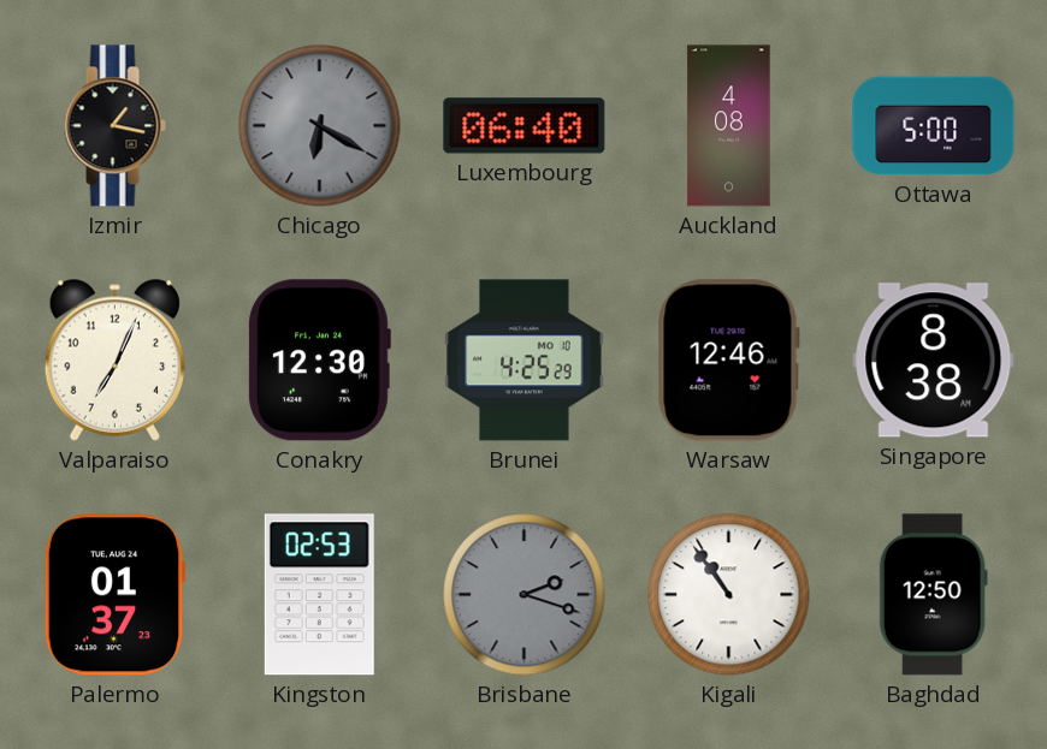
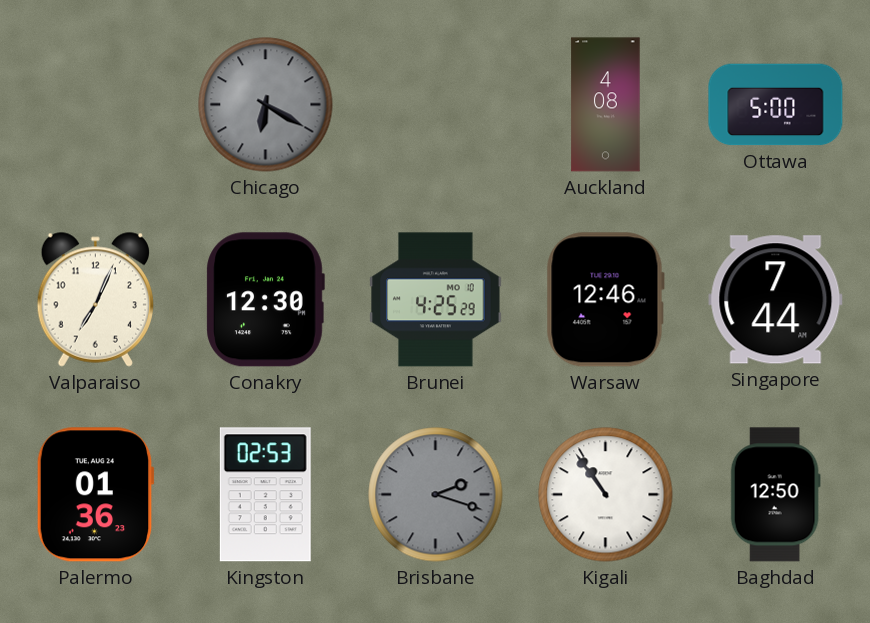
Izmir: 1:17 -> none
Luxembourg: 06:40 -> none
Singapore: 8:38 -> 7:44
Palermo: 01:37 -> 01:36
